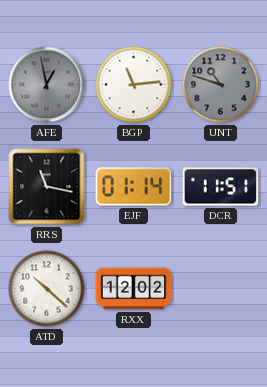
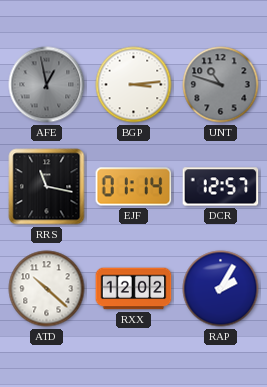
BGP: 11:14 -> 3:14
DCR: 11:51 -> 12:57
RAP: none -> 2:05
